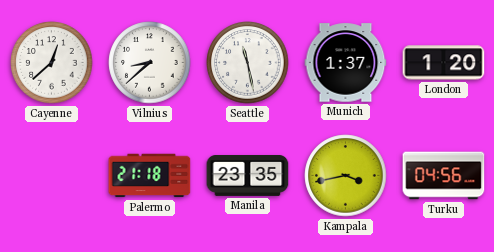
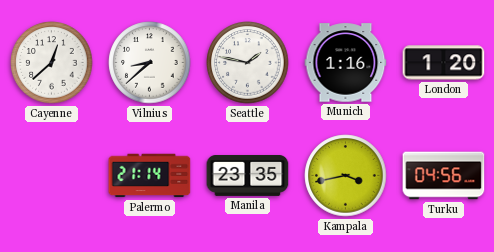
Seattle: 11:28 -> 1:47
Munich: 1:37 -> 1:16
Palermo: 21:18 -> 21:14
